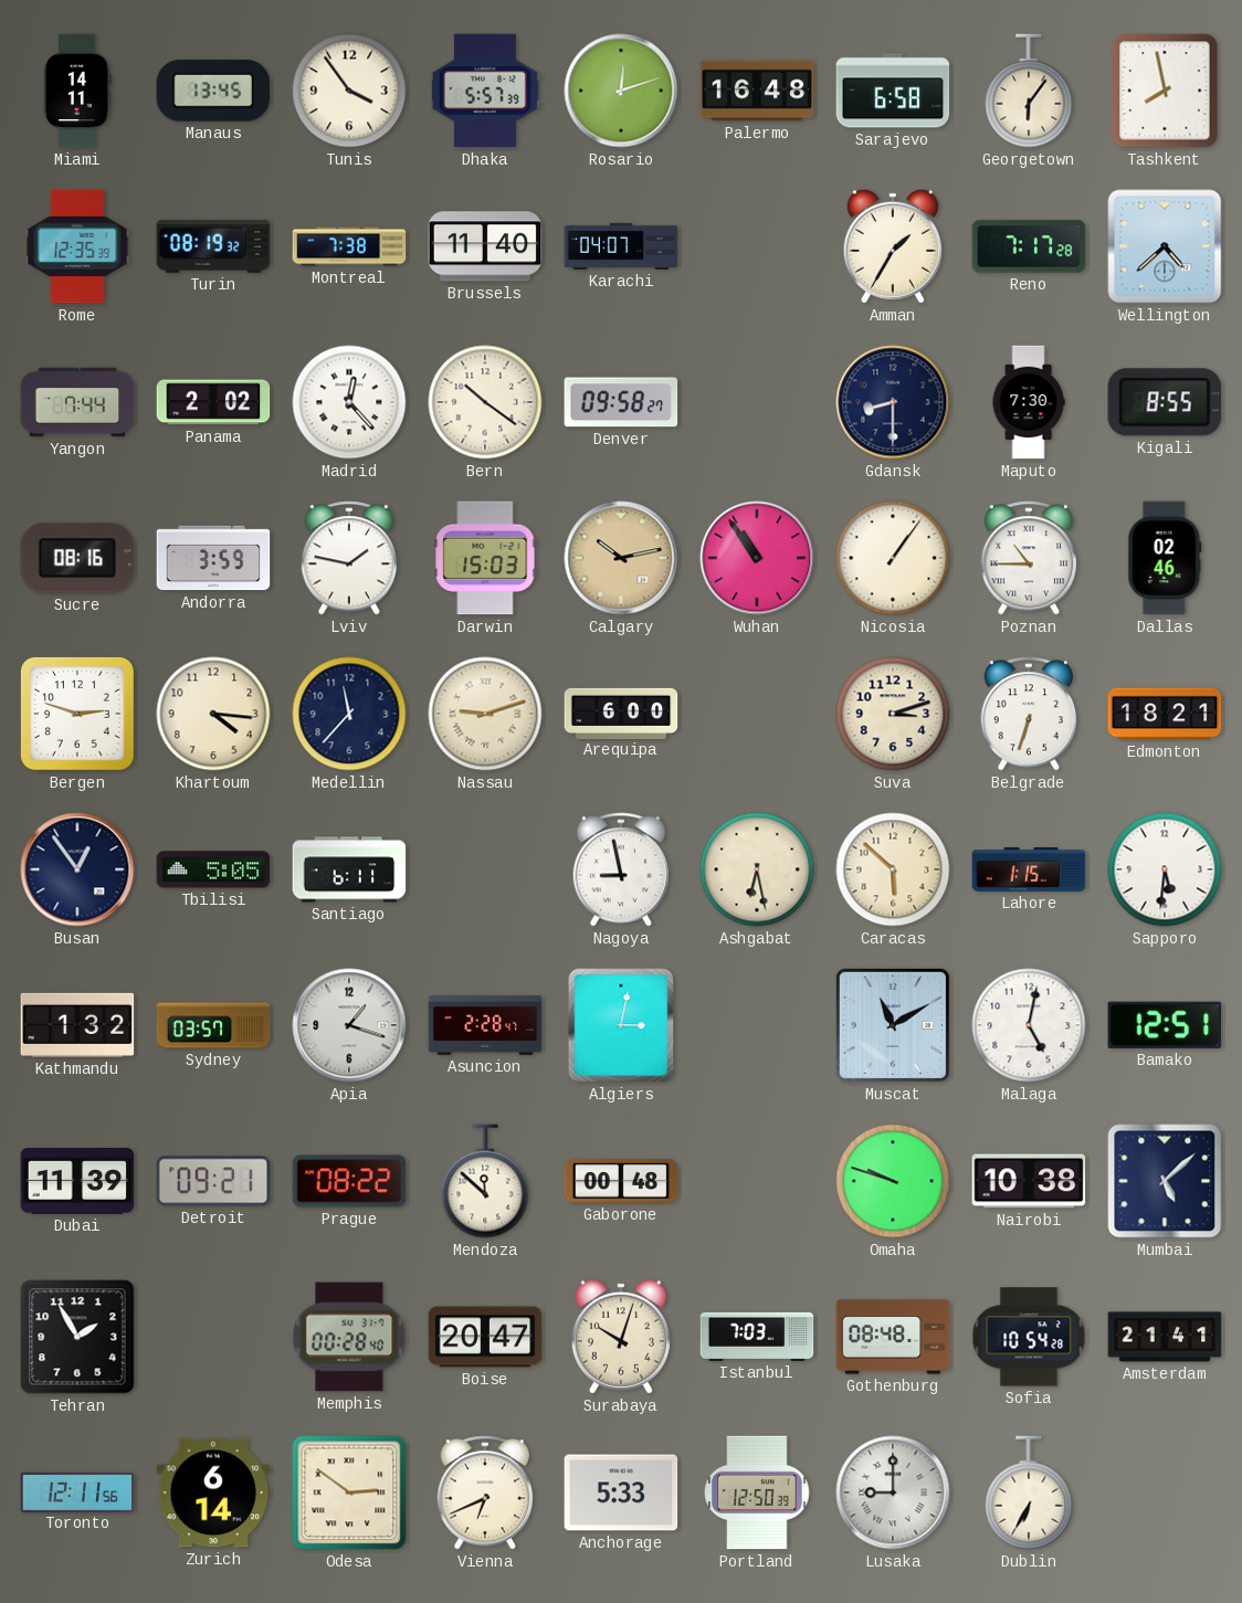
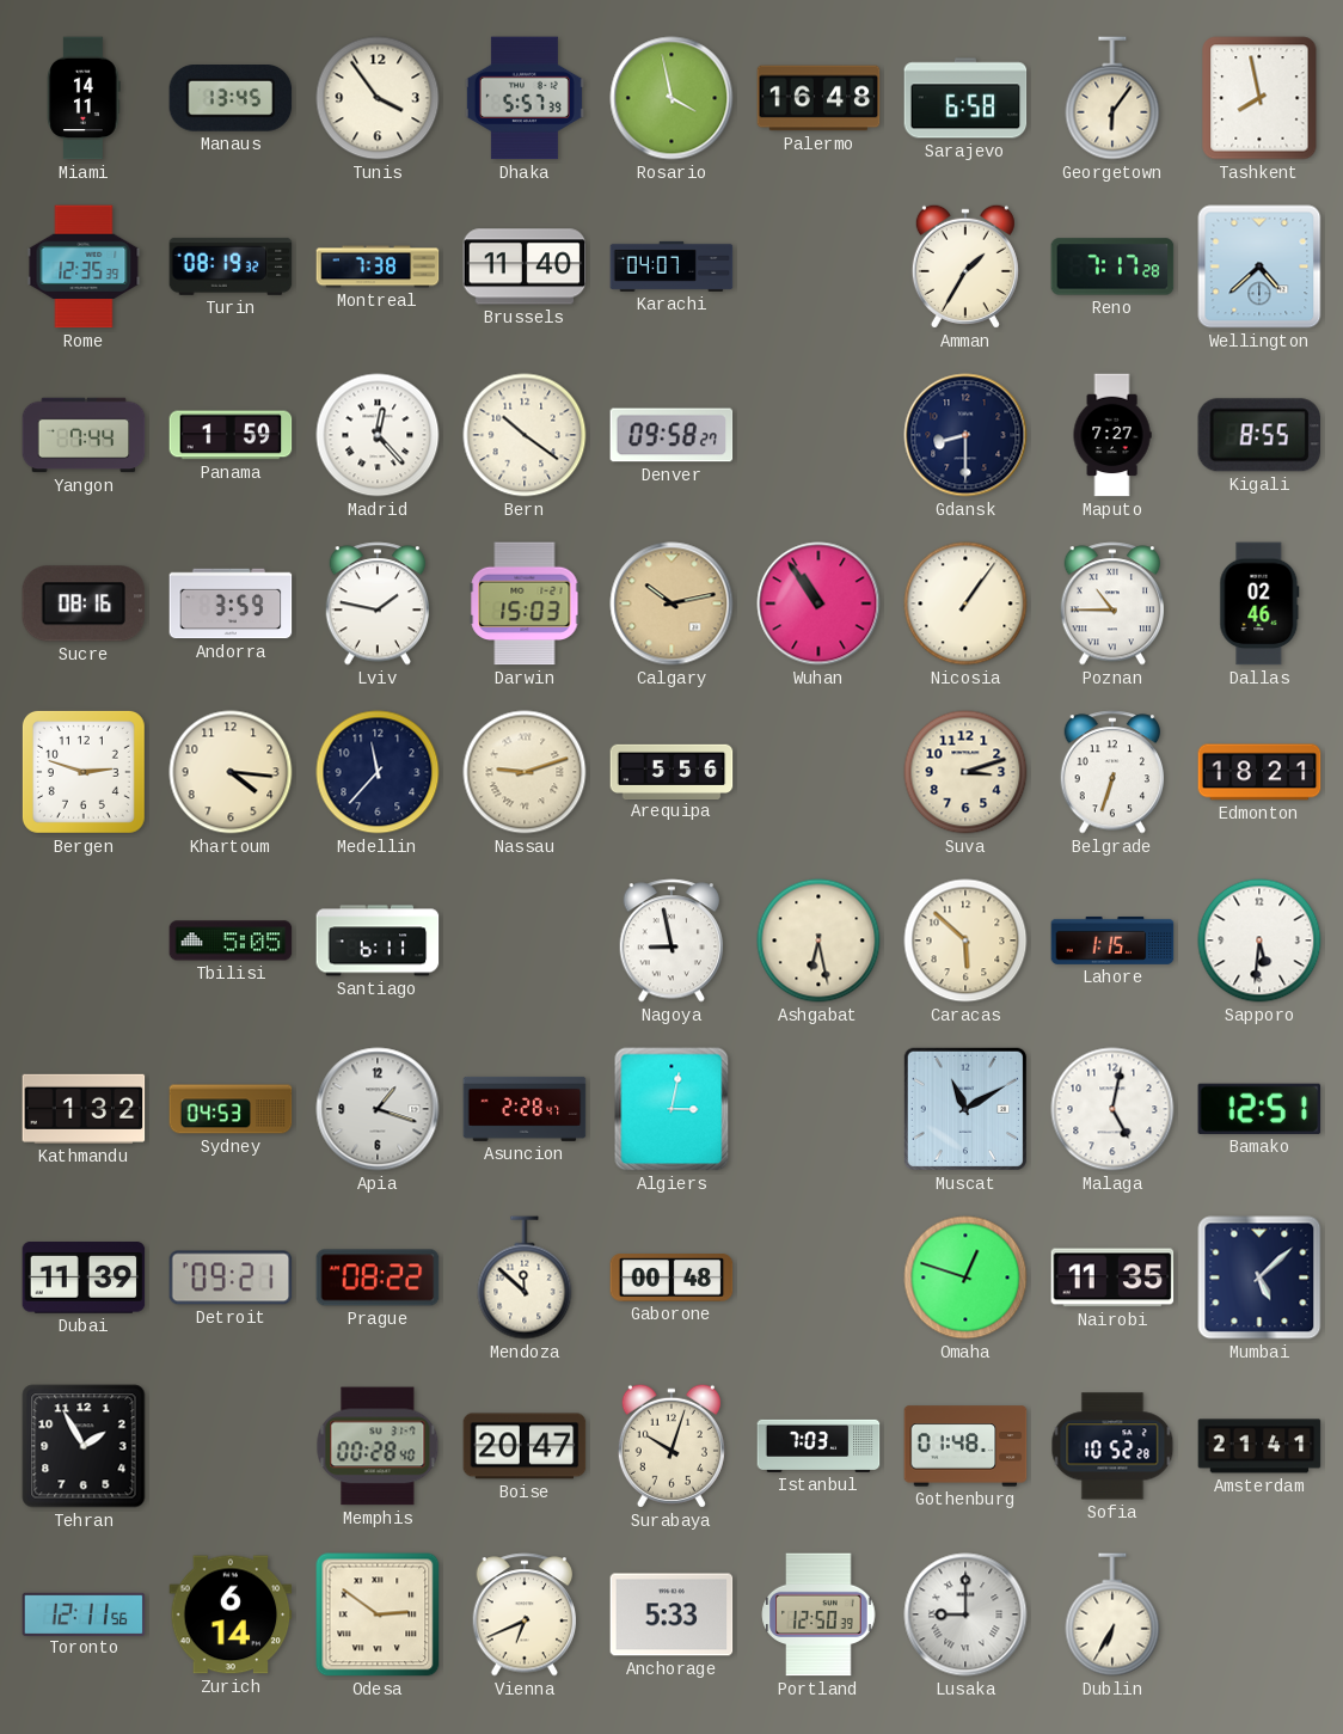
Rosario: 12:12 -> 3:58
Panama: 2:02 -> 1:59
Maputo: 7:30 -> 7:27
Arequipa: 6:00 -> 5:56
Busan: 12:54 -> none
Sydney: 03:57 -> 04:53
Omaha: 9:48 -> 12:48
Nairobi: 10:38 -> 11:35
Gothenburg: 08:48 -> 01:48
Sofia: 10:54 -> 10:52
